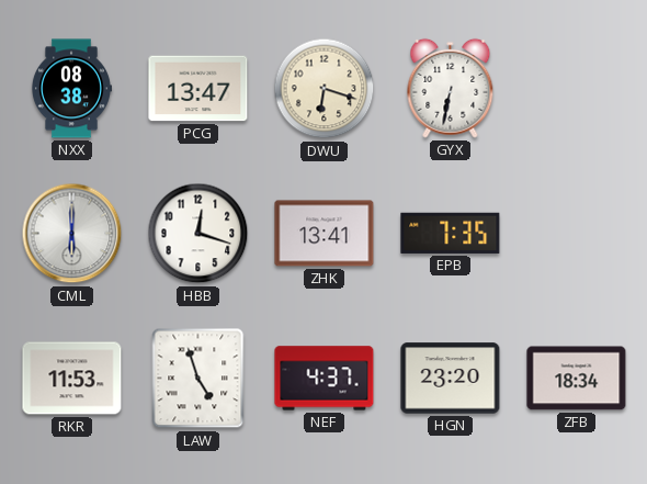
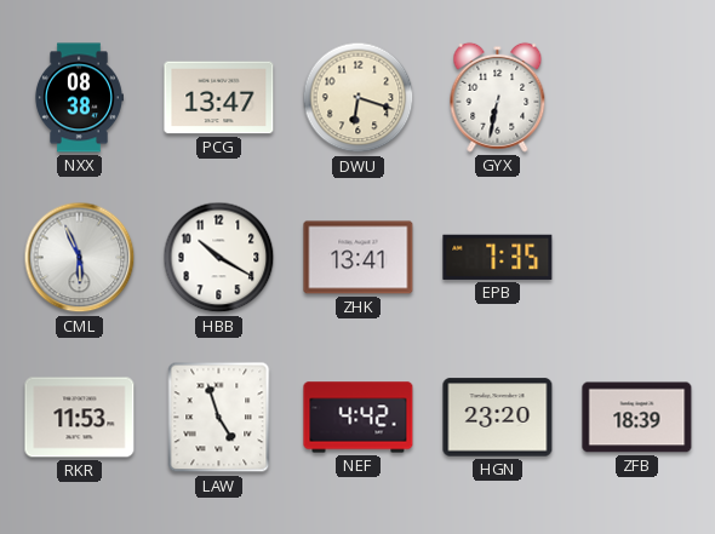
CML: 6:00 -> 5:56
HBB: 12:18 -> 10:20
NEF: 4:37 -> 4:42
ZFB: 18:34 -> 18:39
